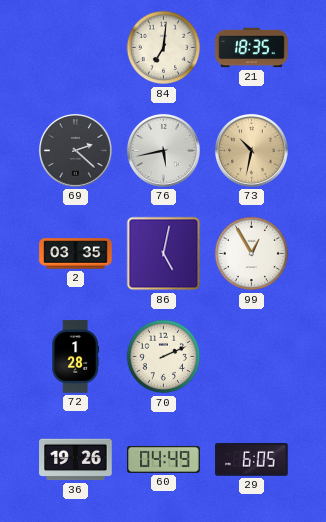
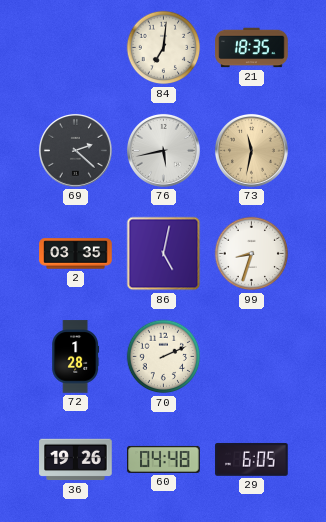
73: 10:32 -> 11:32
99: 12:55 -> 8:33
60: 04:49 -> 04:48
